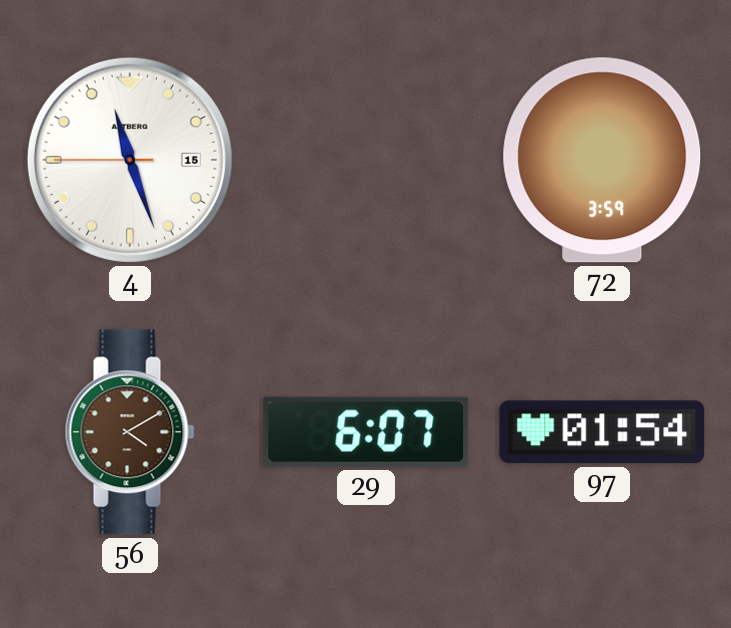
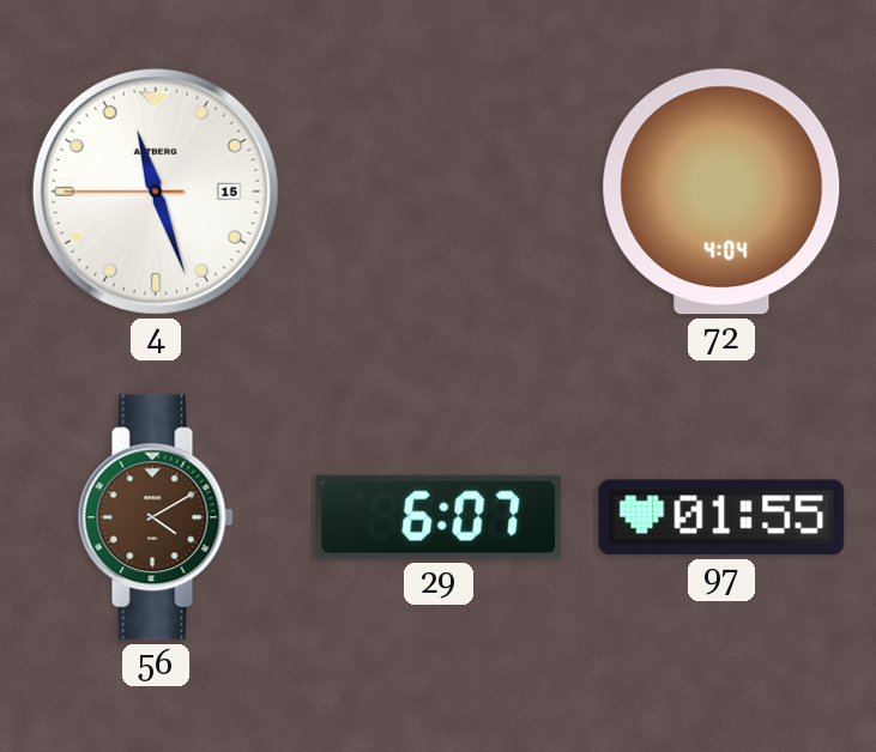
72: 3:59 -> 4:04
97: 01:54 -> 01:55
